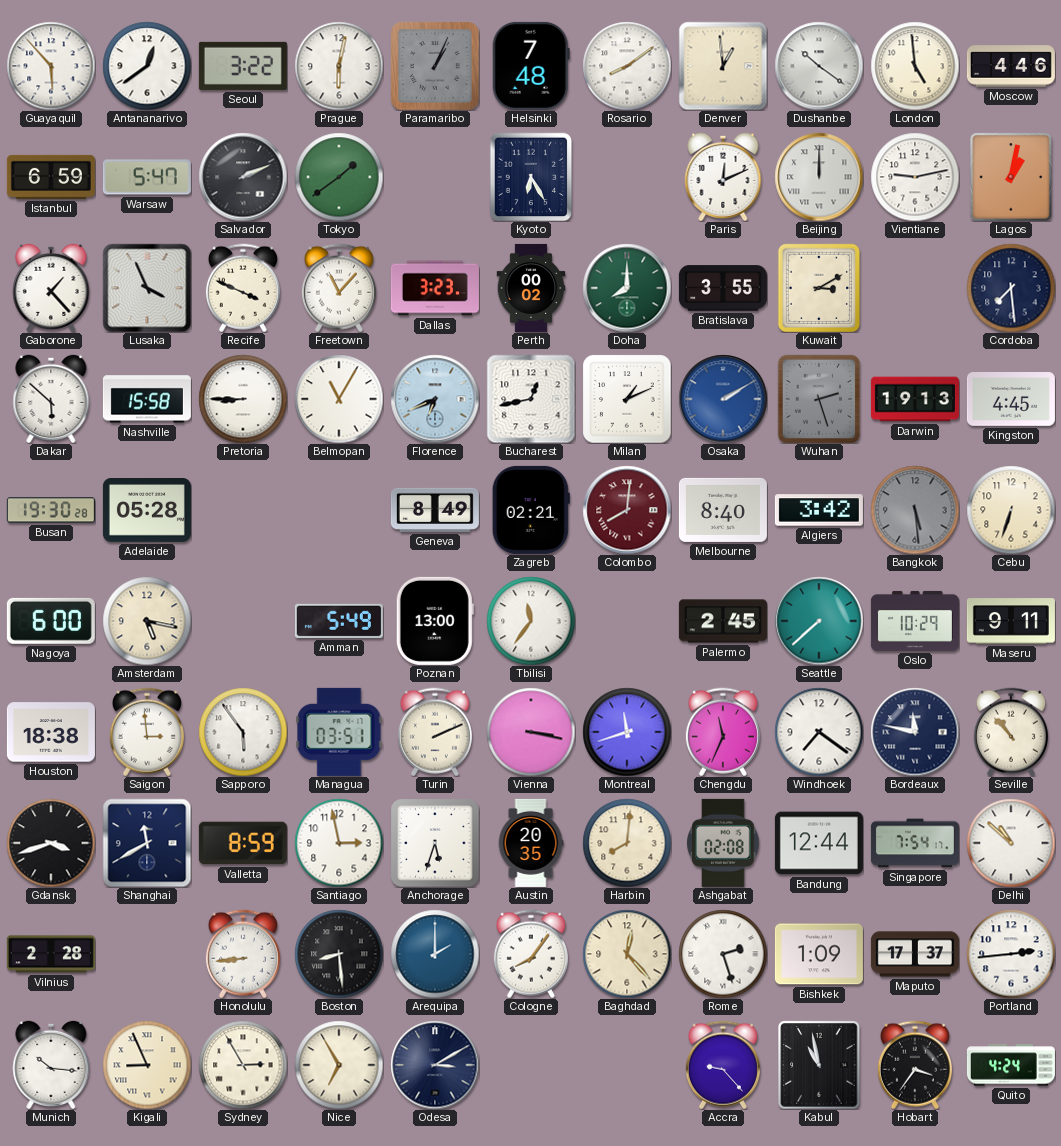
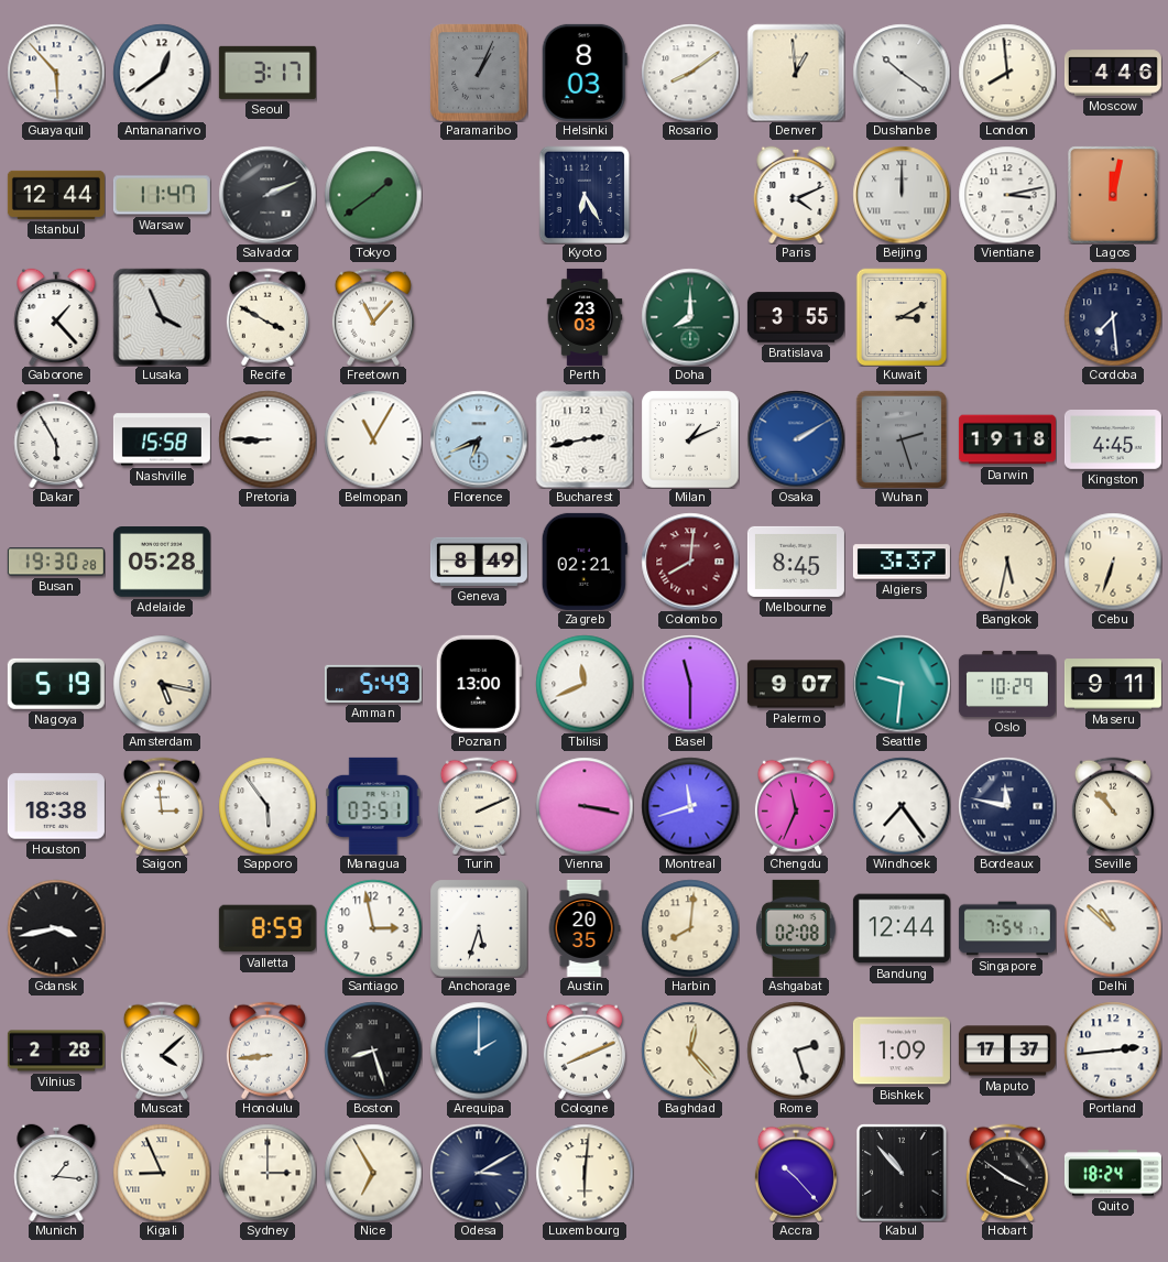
Seoul: 3:22 -> 3:17
Prague: 6:02 -> none
Helsinki: 7:48 -> 8:03
London: 4:59 -> 7:59
Istanbul: 6:59 -> 12:44
Warsaw: 5:47 -> 11:47
Paris: 12:11 -> 4:11
Vientiane: 9:13 -> 3:13
Lagos: 1:02 -> 12:02
Recife: 3:49 -> 3:50
Dallas: 3:23 -> none
Perth: 00:02 -> 23:03
Dakar: 5:52 -> 5:55
Bucharest: 12:43 -> 2:43
Darwin: 19:13 -> 19:18
Melbourne: 8:40 -> 8:45
Algiers: 3:42 -> 3:37
Bangkok: 5:29 -> 5:32
Bangkok dial: grey -> cream
Nagoya: 6:00 -> 5:19
Tbilisi: 11:36 -> 11:41
Basel: none -> 11:30
Palermo: 2:45 -> 9:07
Seattle: 7:38 -> 9:31
Windhoek: 7:21 -> 7:24
Gdansk: 3:42 -> 3:43
Shanghai: 11:40 -> none
Muscat: none -> 4:08
Boston: 8:29 -> 8:27
Cologne: 8:06 -> 8:11
Munich: 10:16 -> 1:16
Sydney: 2:55 -> 3:00
Luxembourg: none -> 6:01
Accra: 9:23 -> 10:23
Kabul: 10:58 -> 10:53
Hobart: 3:36 -> 3:51
Quito: 4:24 -> 18:24
